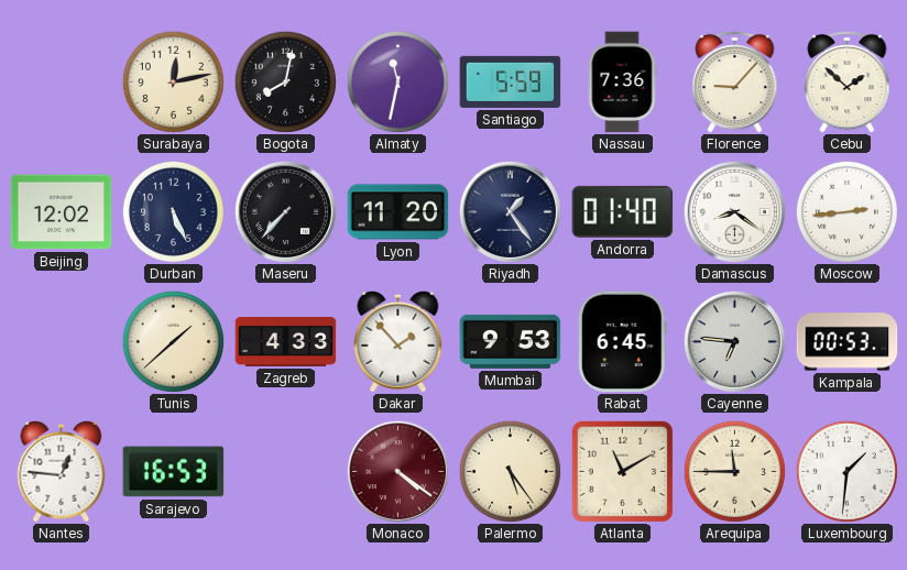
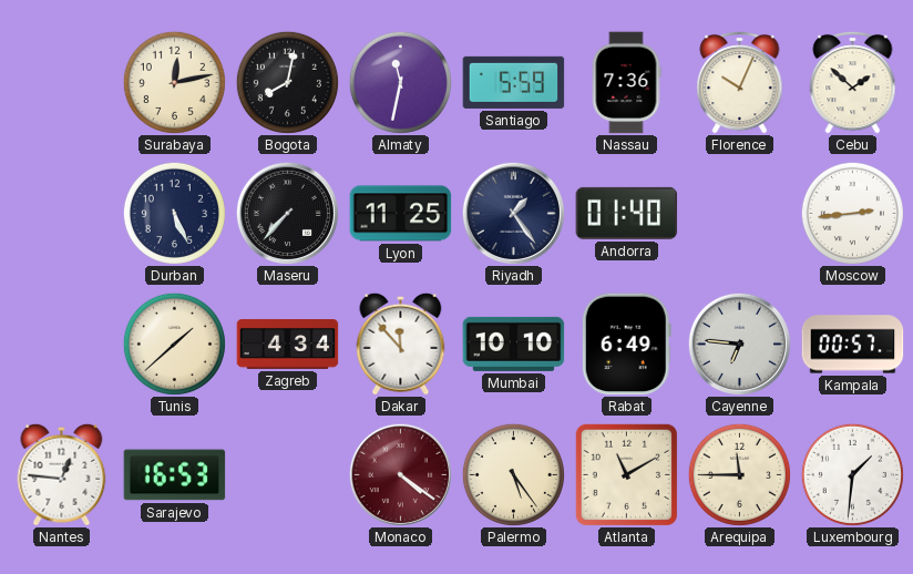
Florence: 9:07 -> 10:04
Beijing: 12:02 -> none
Lyon: 11:20 -> 11:25
Damascus: 8:21 -> none
Zagreb: 4:33 -> 4:34
Dakar: 1:53 -> 11:53
Mumbai: 9:53 -> 10:10
Rabat: 6:45 -> 6:49
Kampala: 00:53 -> 00:57
